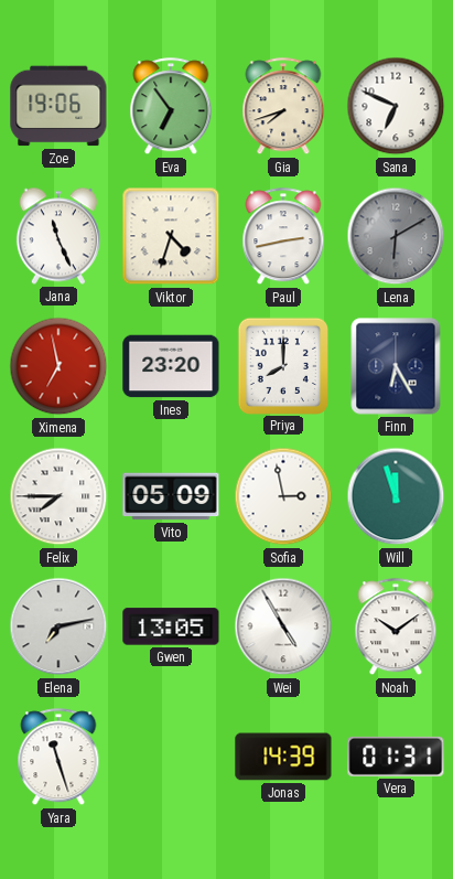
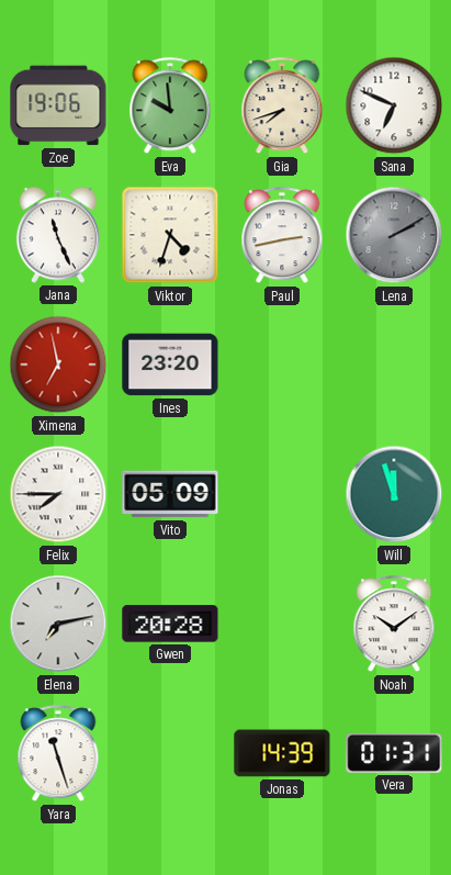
Eva: 6:54 -> 9:59
Lena: 6:10 -> 2:10
Priya: 8:00 -> none
Finn: 6:25 -> none
Sofia: 2:58 -> none
Gwen: 13:05 -> 20:28
Wei: 4:55 -> none
